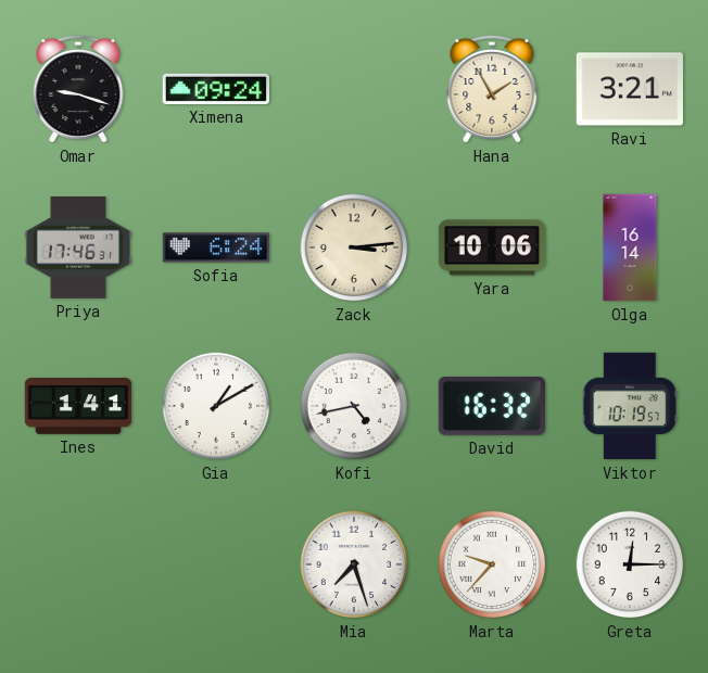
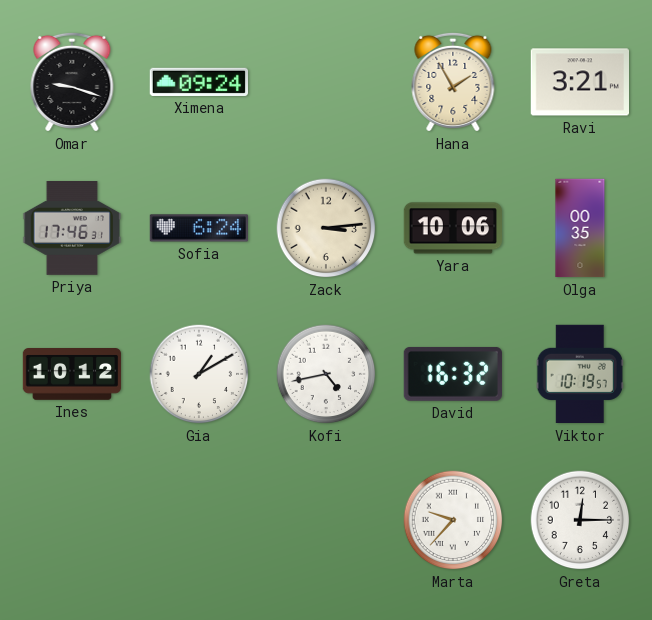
Olga: 16:14 -> 00:35
Ines: 1:41 -> 10:12
Mia: 7:27 -> none
